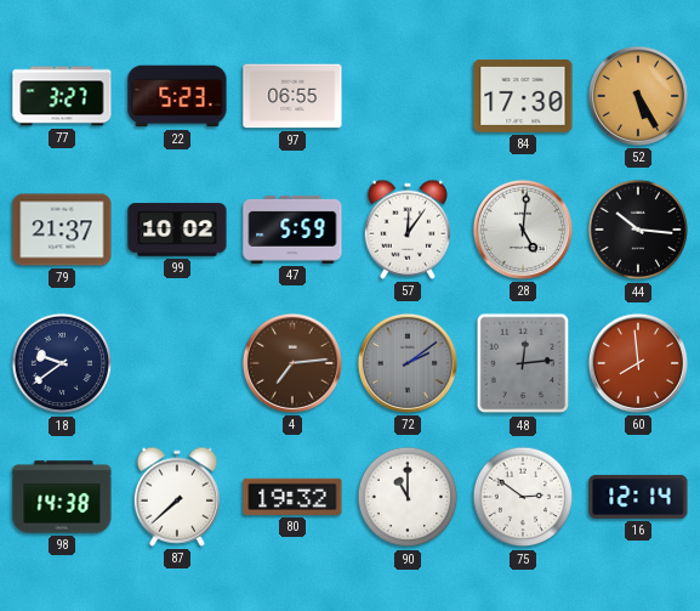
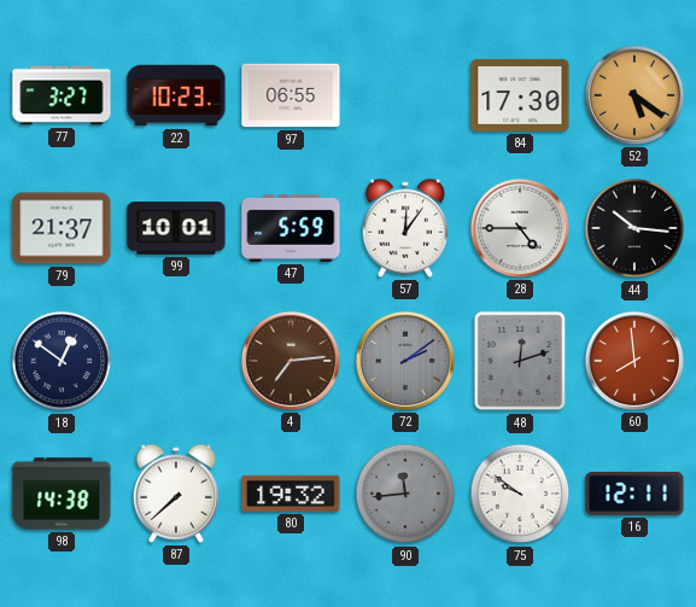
22: 5:23 -> 10:23
52: 5:25 -> 5:21
99: 10:02 -> 10:01
28: 5:01 -> 4:45
18: 9:39 -> 12:51
48: 12:14 -> 12:12
90: 11:00 -> 11:44
90 dial: white -> grey
75: 2:51 -> 9:51
16: 12:14 -> 12:11
